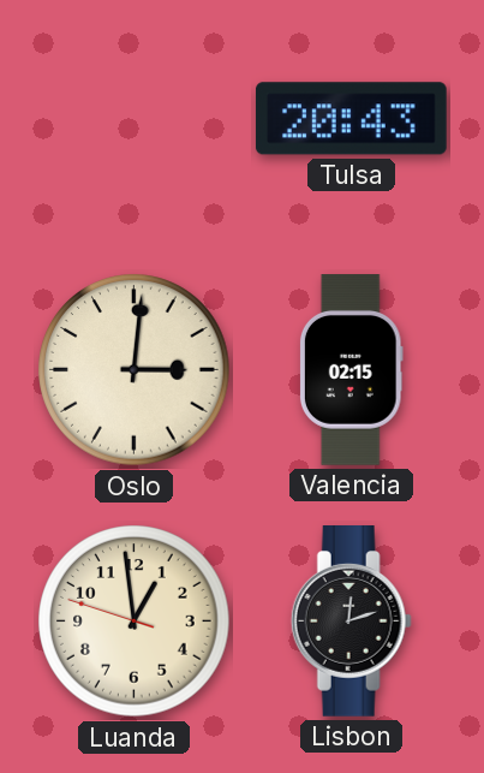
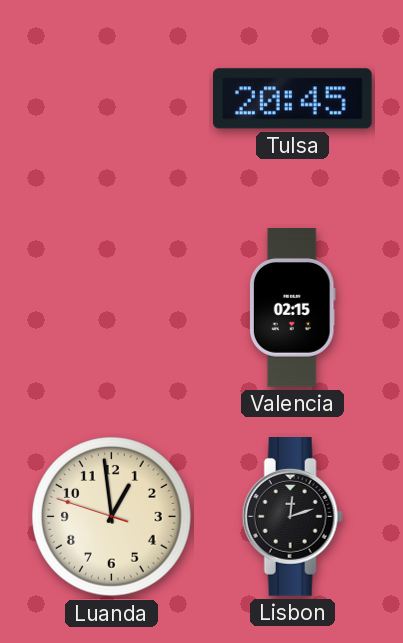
Tulsa: 20:43 -> 20:45
Oslo: 3:01 -> none
